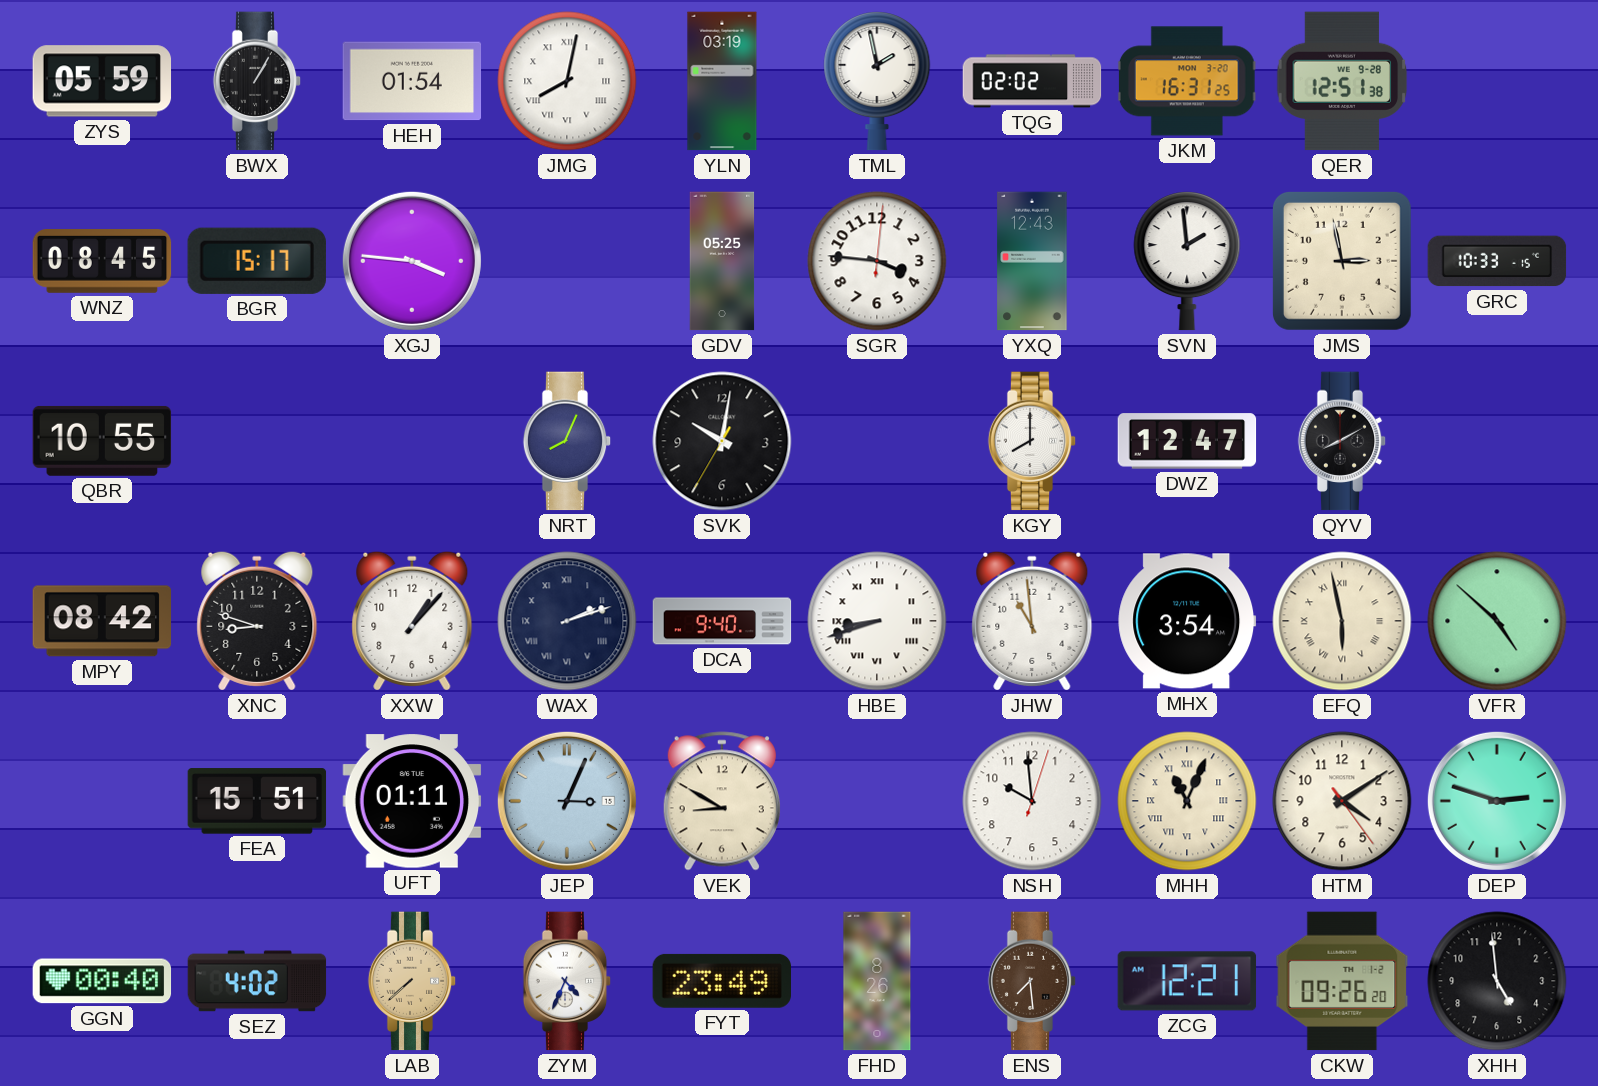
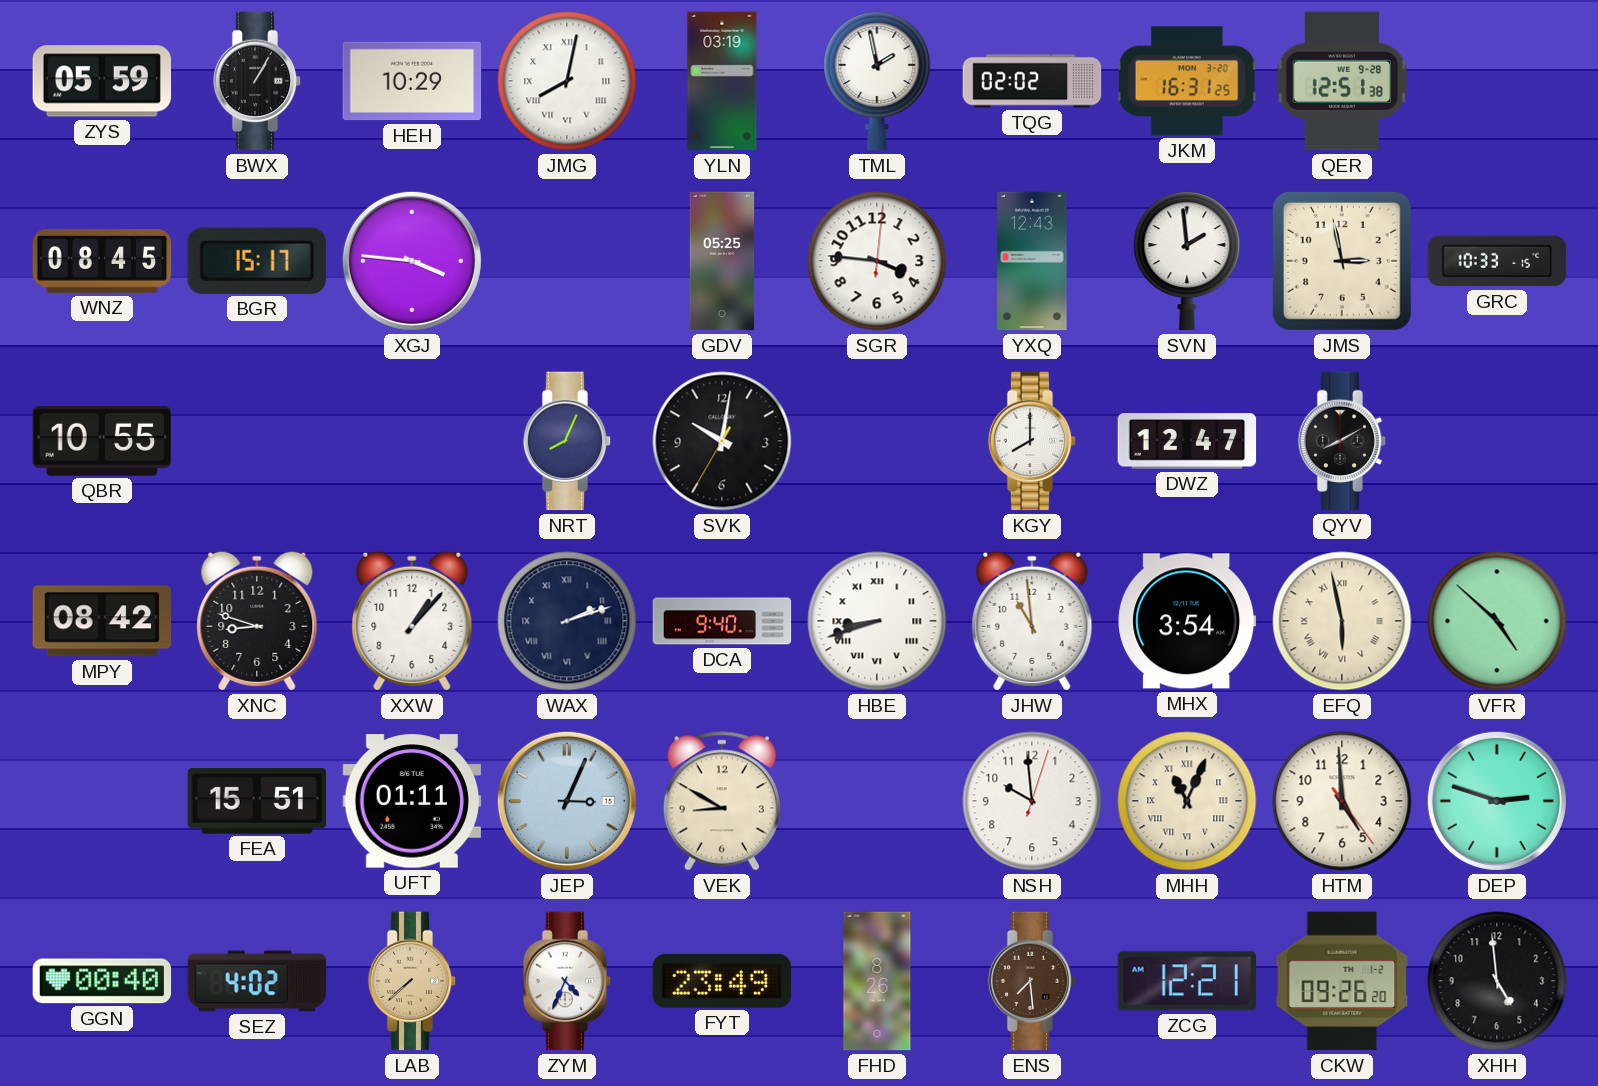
HEH: 01:54 -> 10:29
HTM: 4:09 -> 4:59
